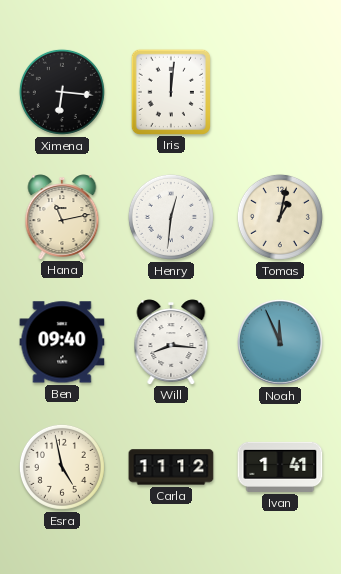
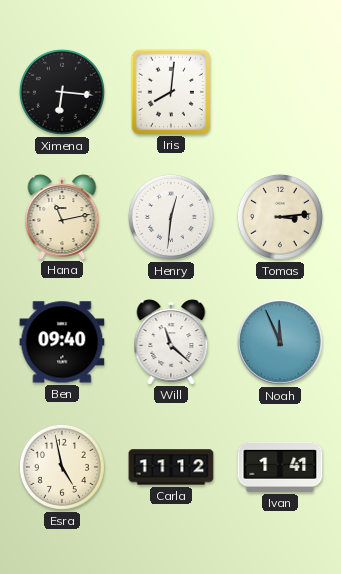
Iris: 12:01 -> 8:01
Tomas: 1:02 -> 3:14
Will: 8:16 -> 11:22
